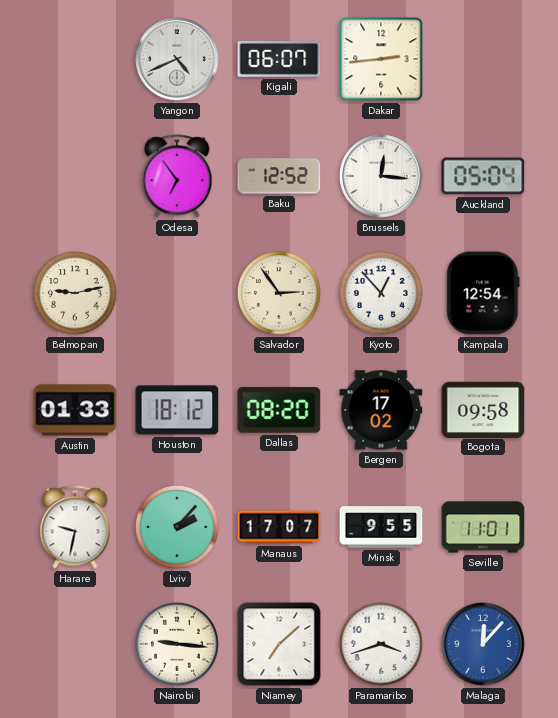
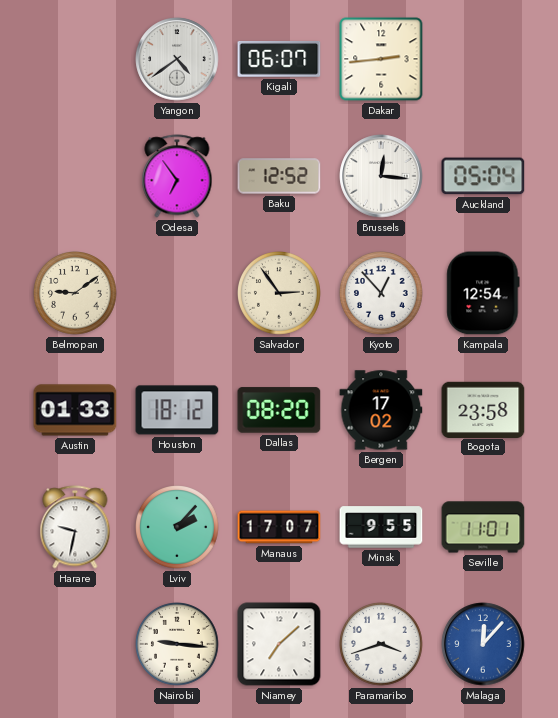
Yangon: 4:41 -> 4:39
Belmopan: 9:13 -> 9:09
Bogota: 09:58 -> 23:58
